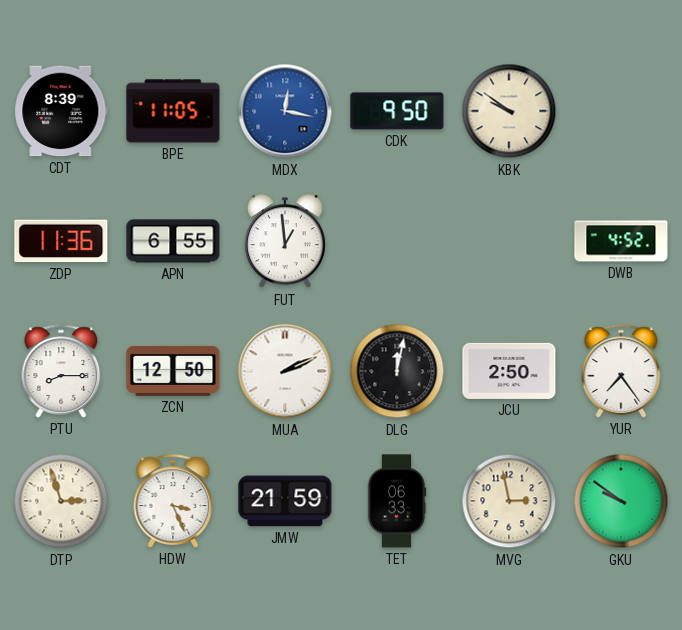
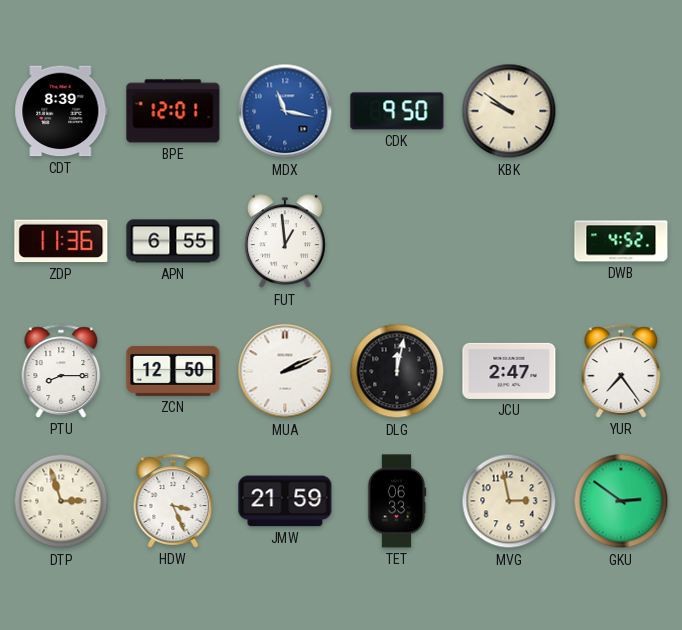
BPE: 11:05 -> 12:01
MDX: 12:17 -> 11:17
JCU: 2:50 -> 2:47
GKU: 9:51 -> 2:51
